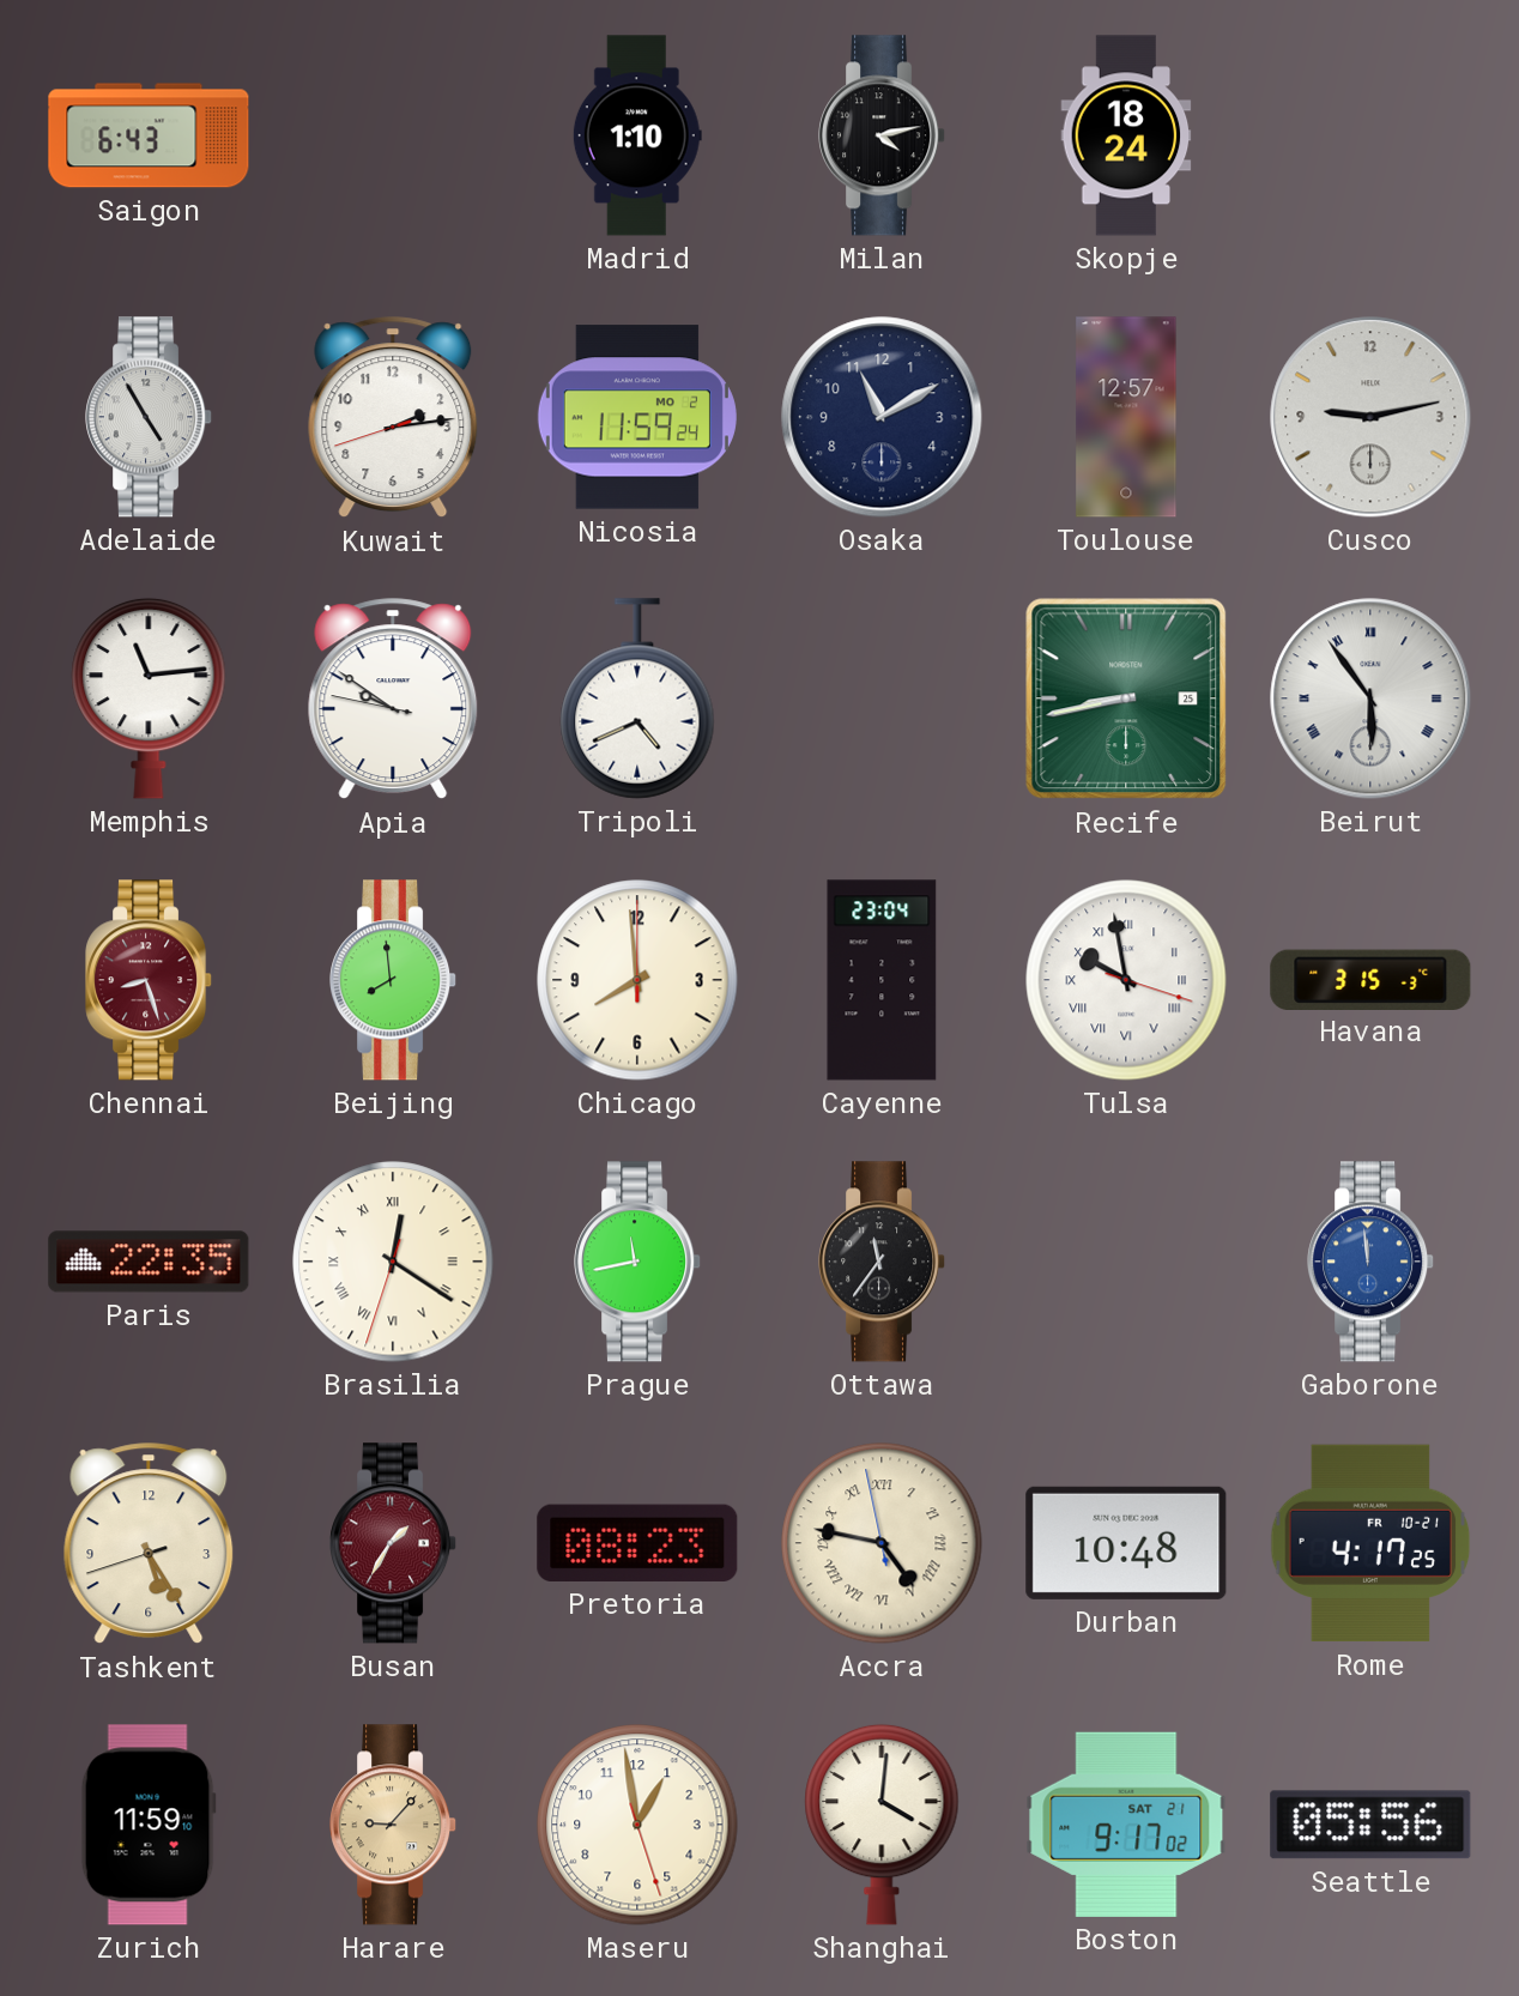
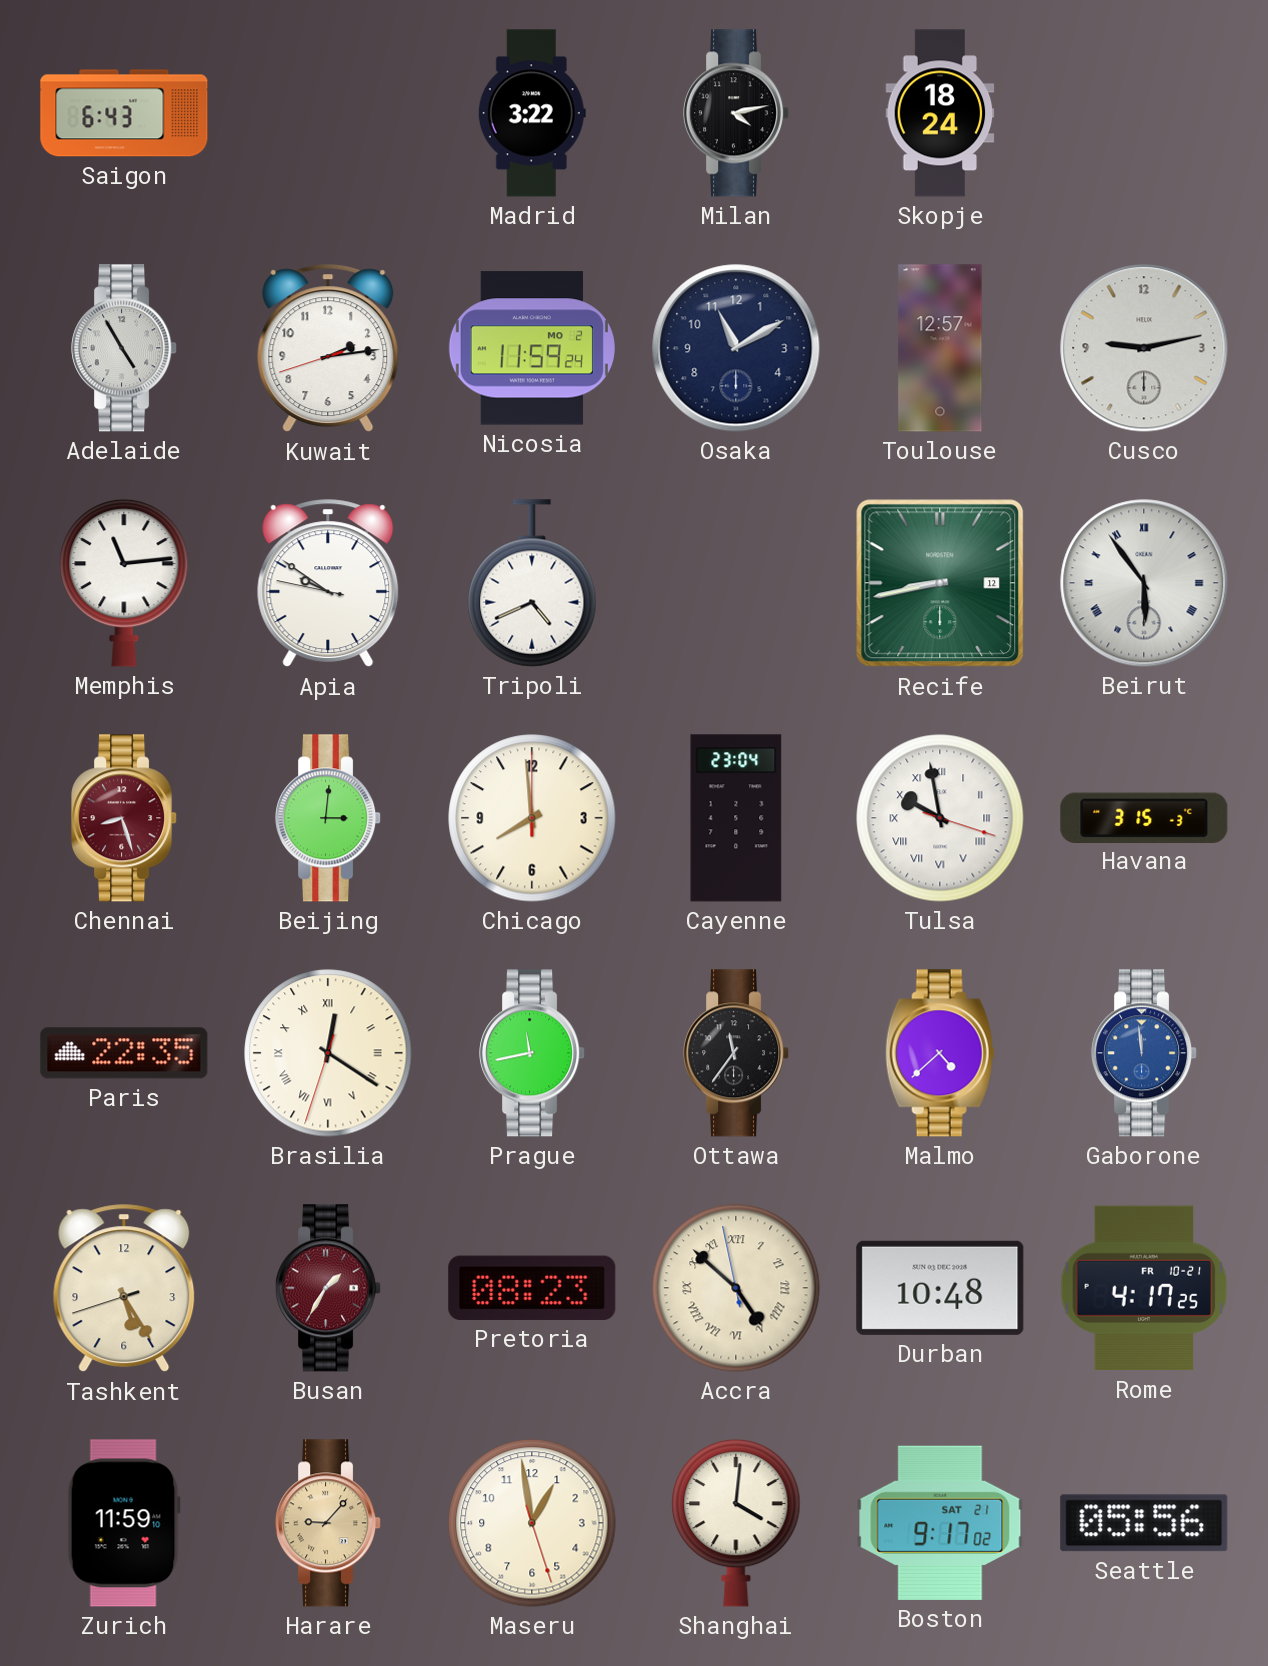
Madrid: 1:10 -> 3:22
Recife date: 25 -> 12
Beijing: 7:59 -> 3:01
Malmo: none -> 4:38
Accra: 4:46 -> 4:51
